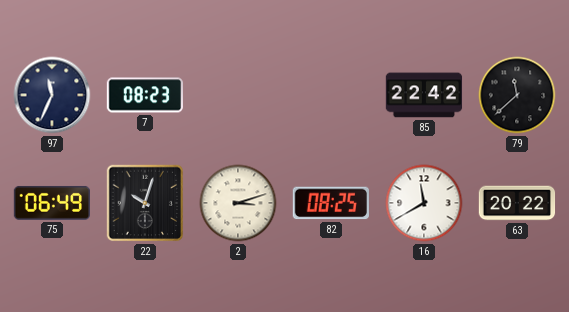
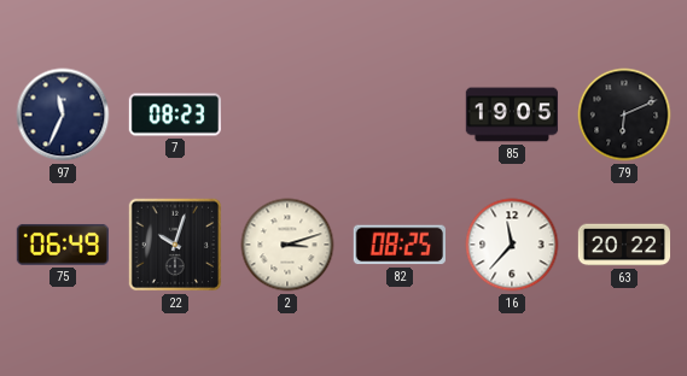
85: 22:42 -> 19:05
79: 11:38 -> 6:11
16: 11:40 -> 11:37
